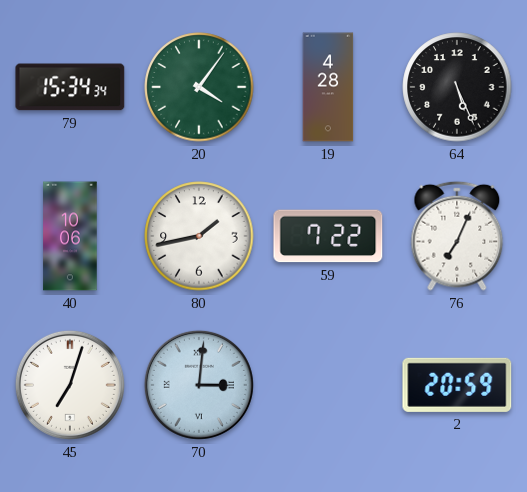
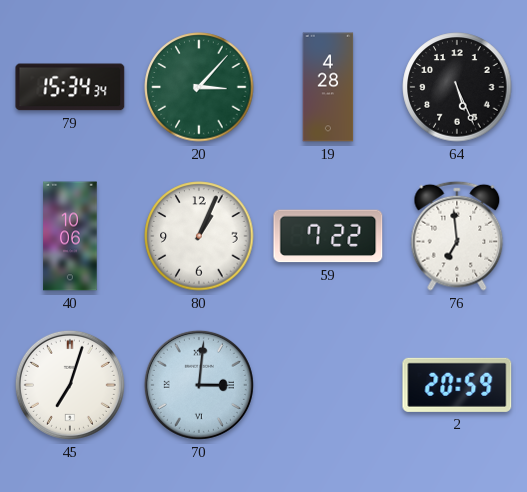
20: 4:06 -> 3:07
80: 1:43 -> 1:04
76: 7:04 -> 6:59
